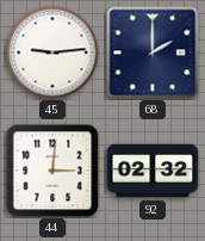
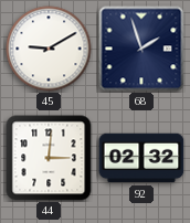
45: 9:14 -> 9:10
68: 2:00 -> 1:57
